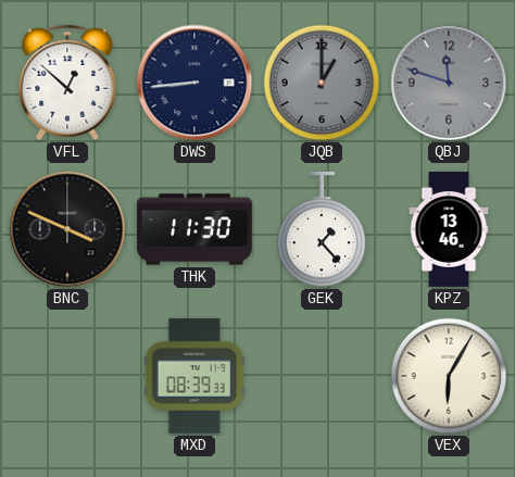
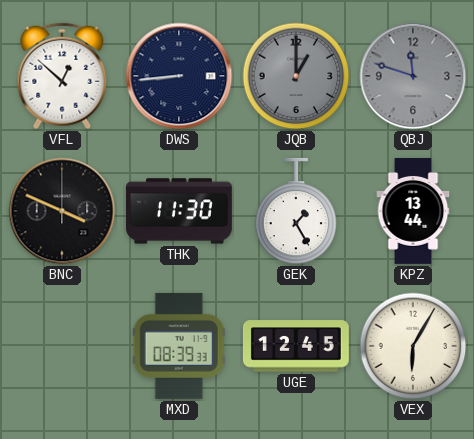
GEK: 1:23 -> 1:25
KPZ: 13:46 -> 13:44
UGE: none -> 12:45
